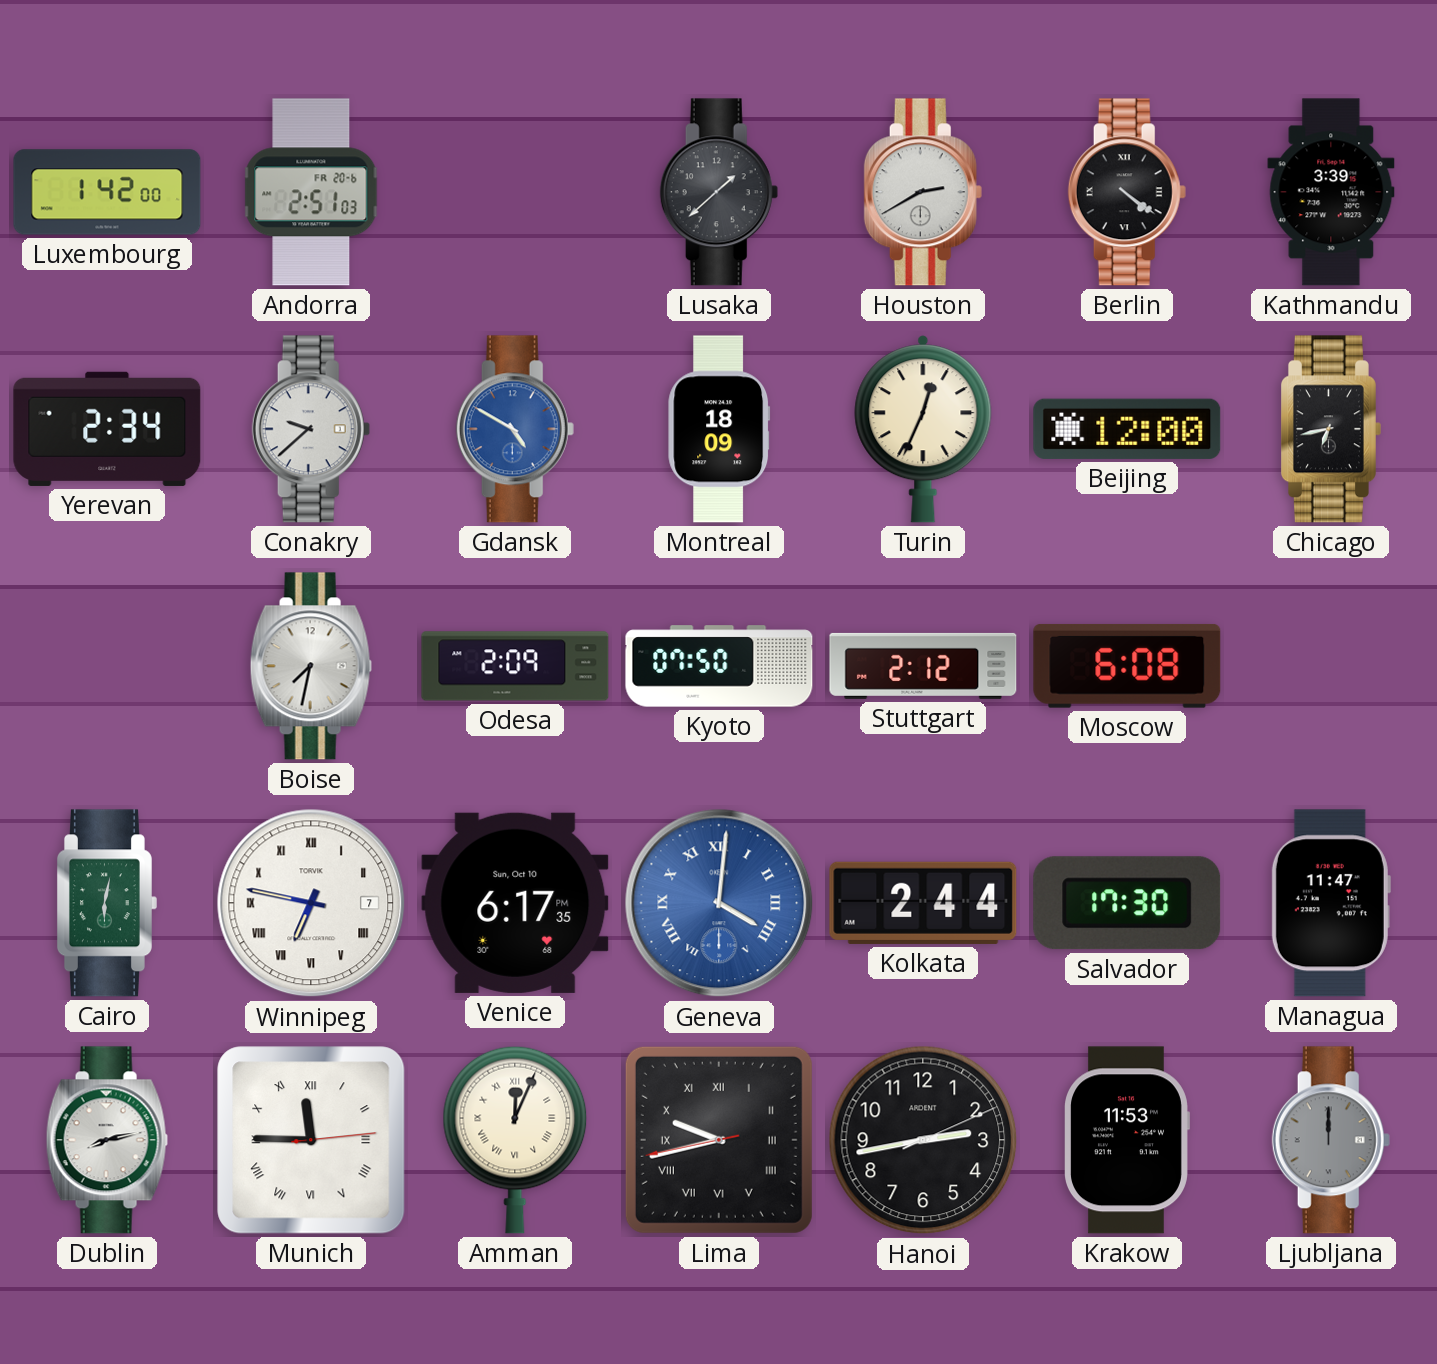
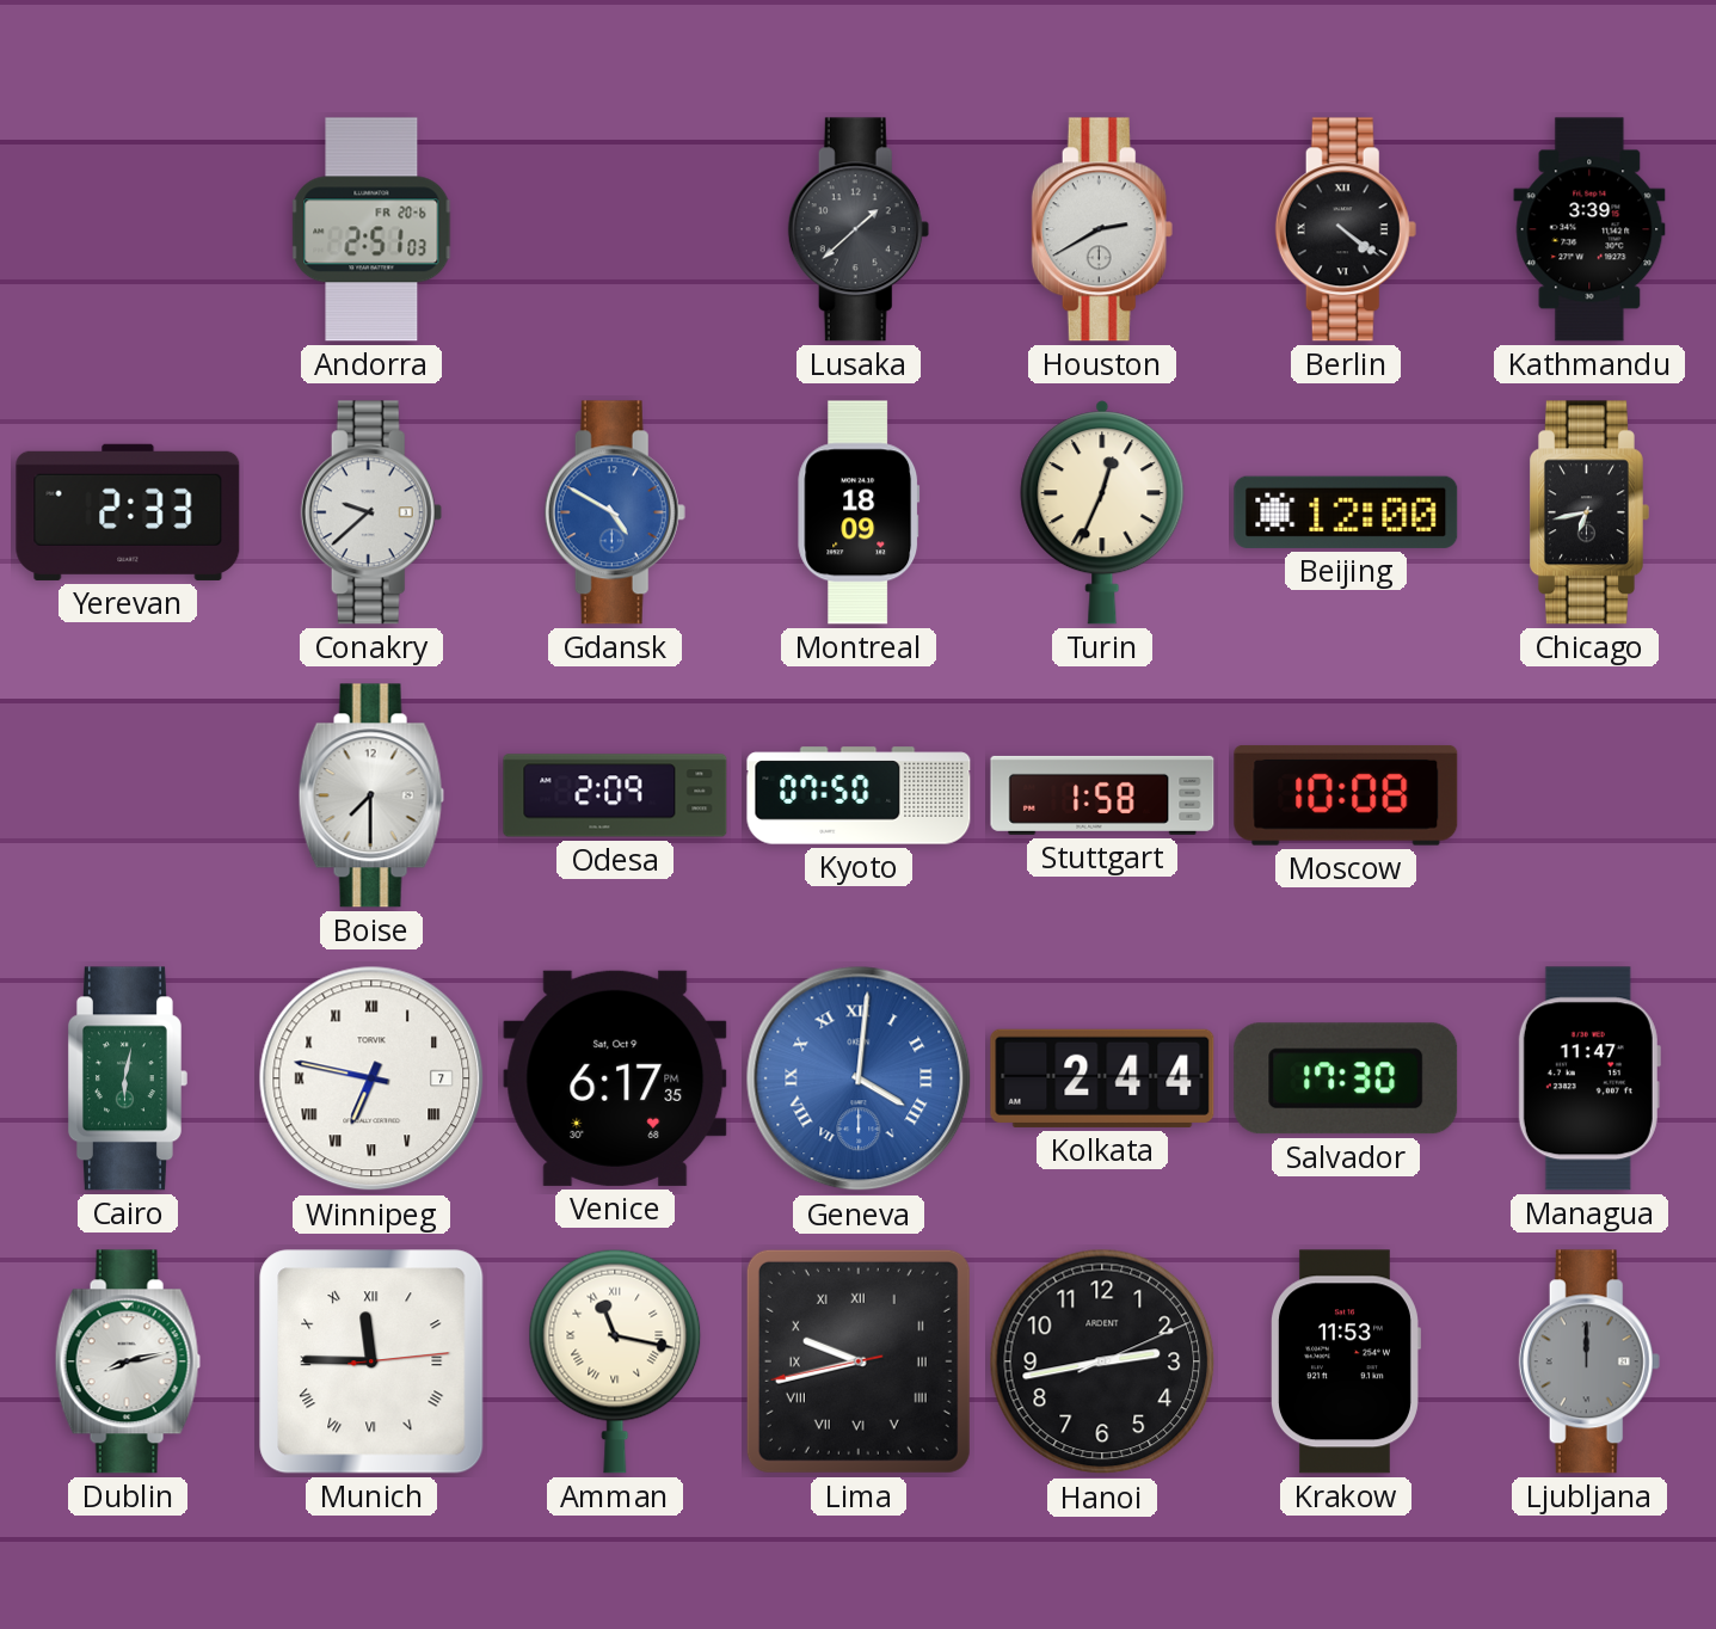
Luxembourg: 1:42 -> none
Yerevan: 2:34 -> 2:33
Boise: 7:32 -> 7:30
Stuttgart: 2:12 -> 1:58
Moscow: 6:08 -> 10:08
Venice date: Sun, Oct 10 -> Sat, Oct 9
Amman: 12:04 -> 11:17
